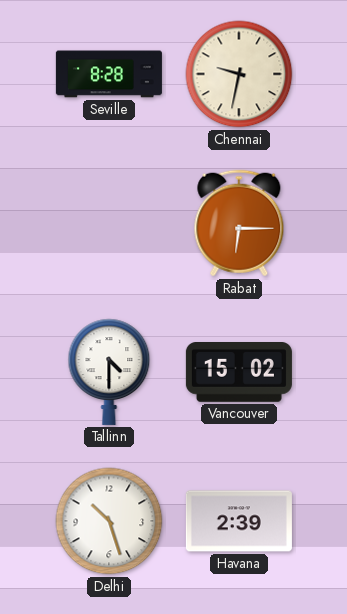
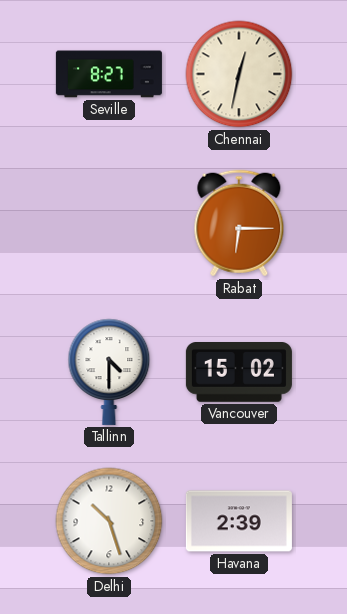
Seville: 8:28 -> 8:27
Chennai: 9:32 -> 12:32
